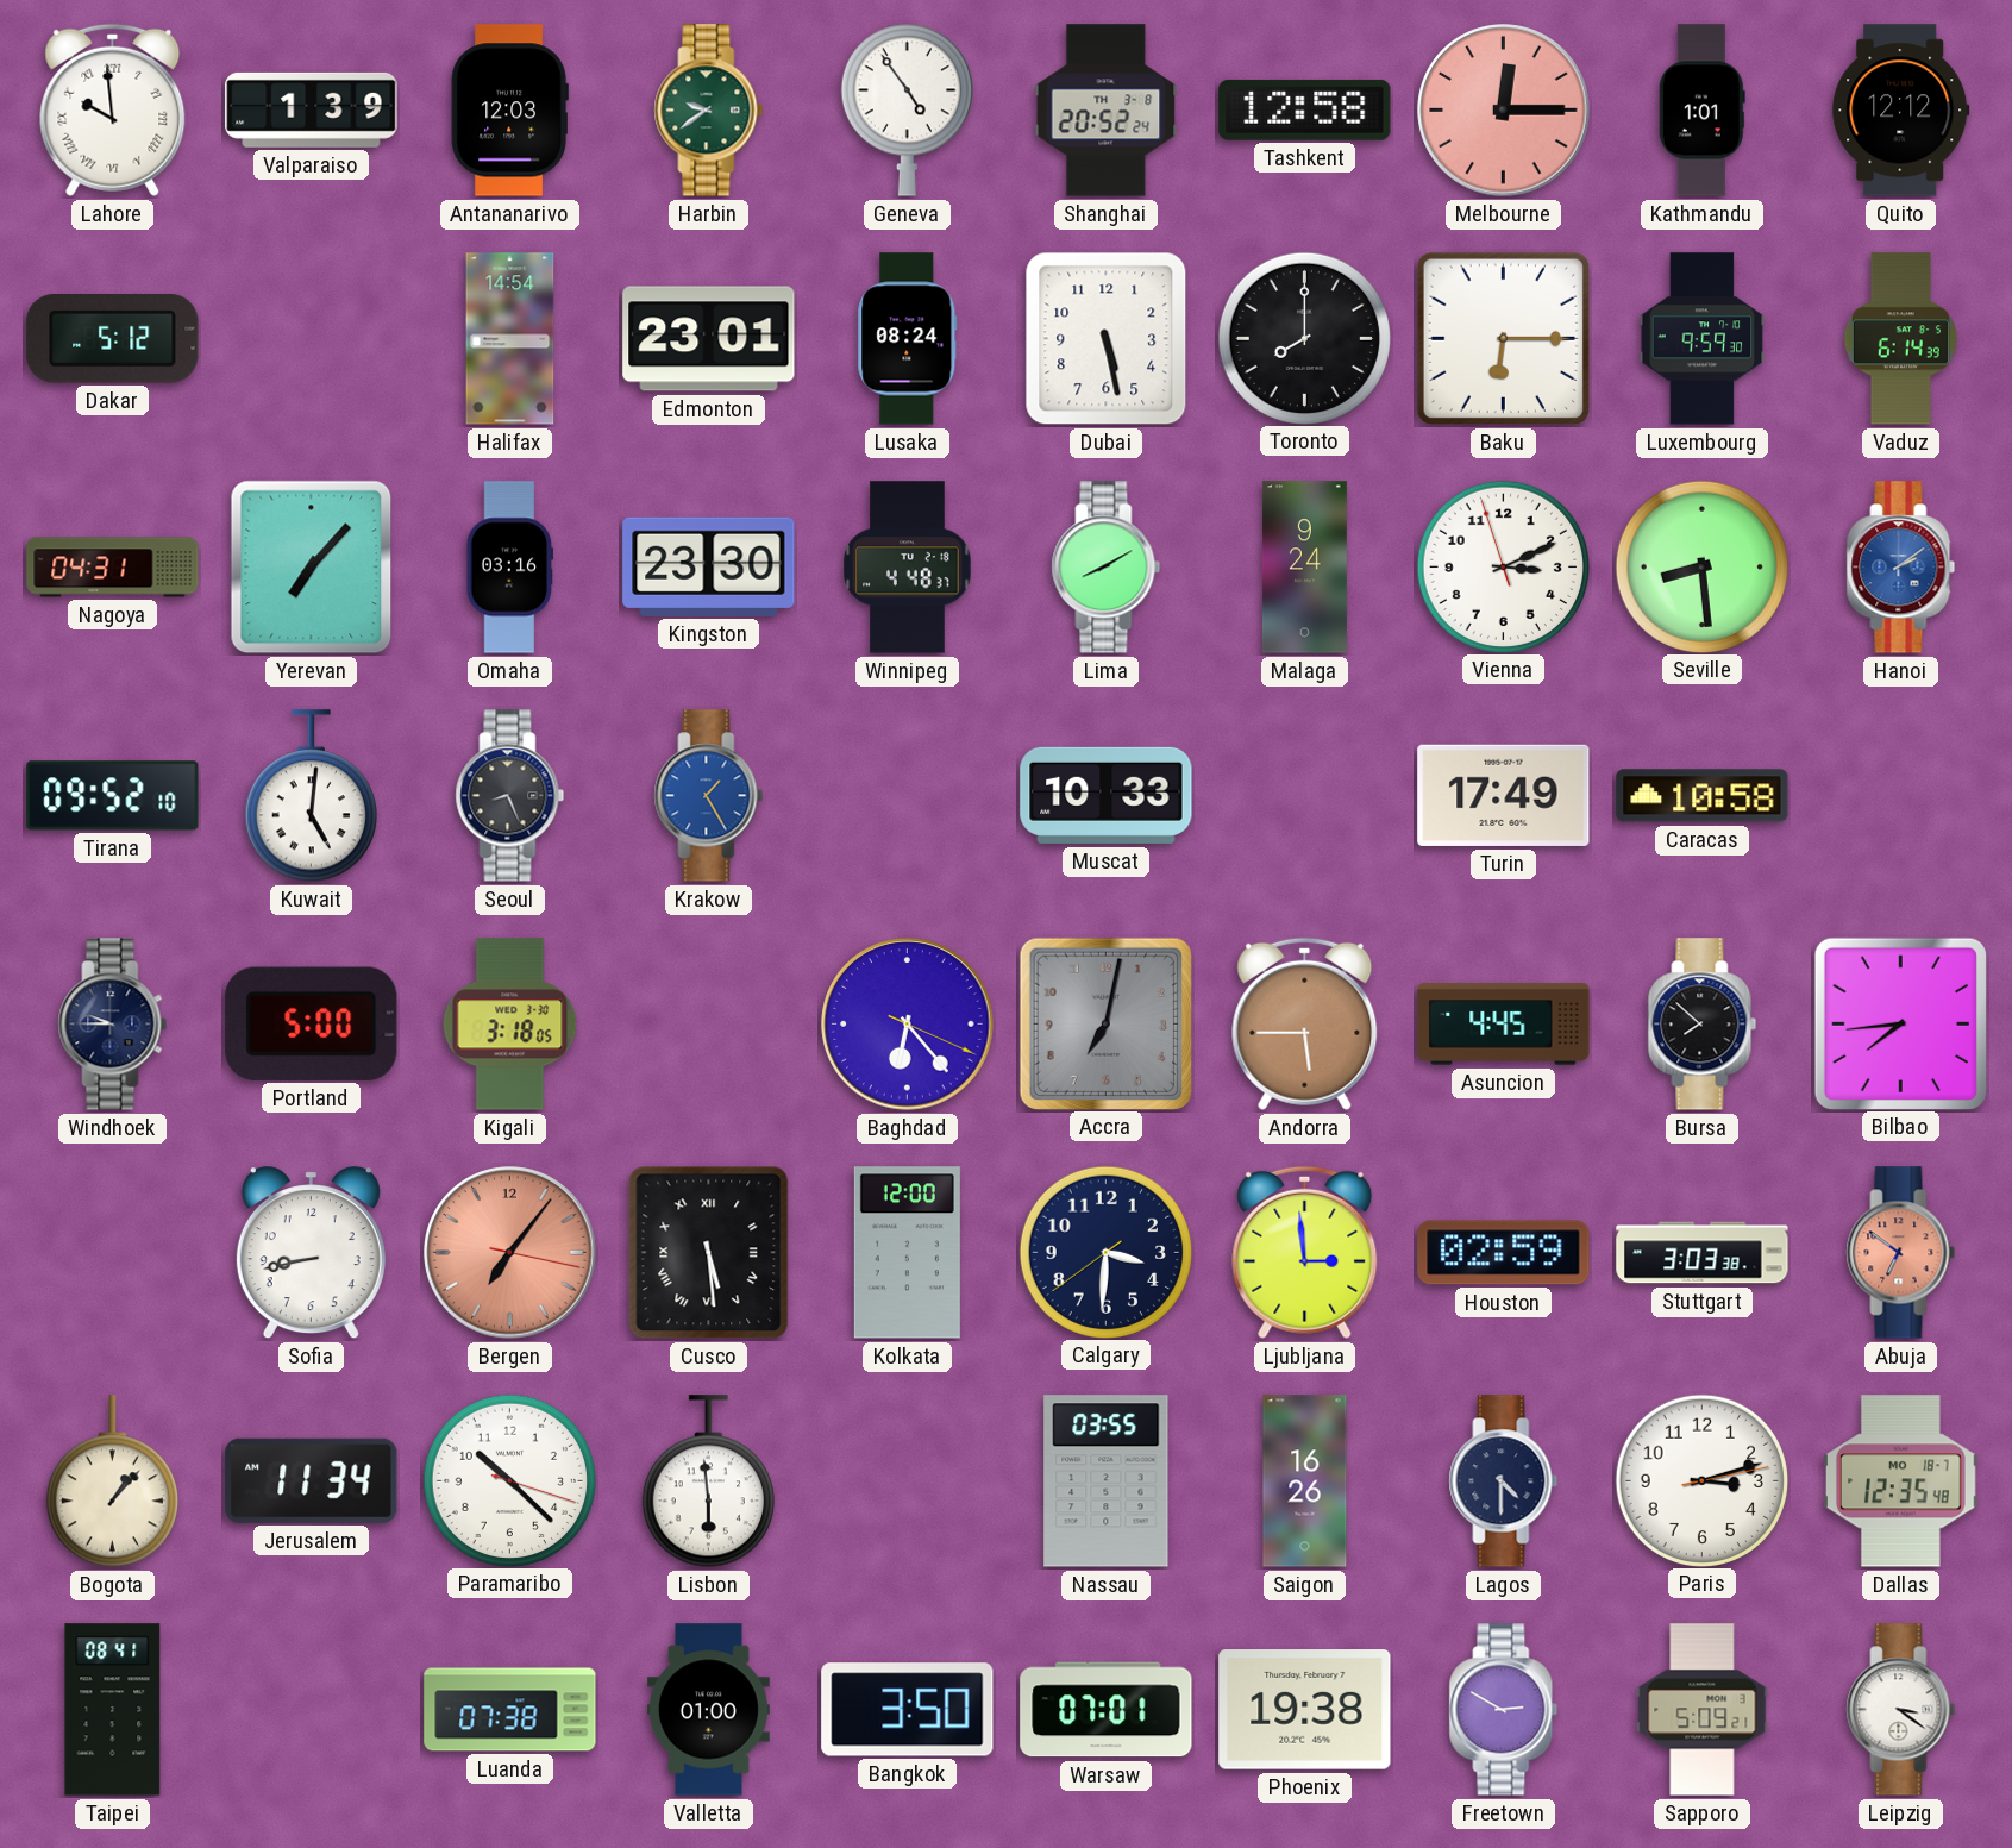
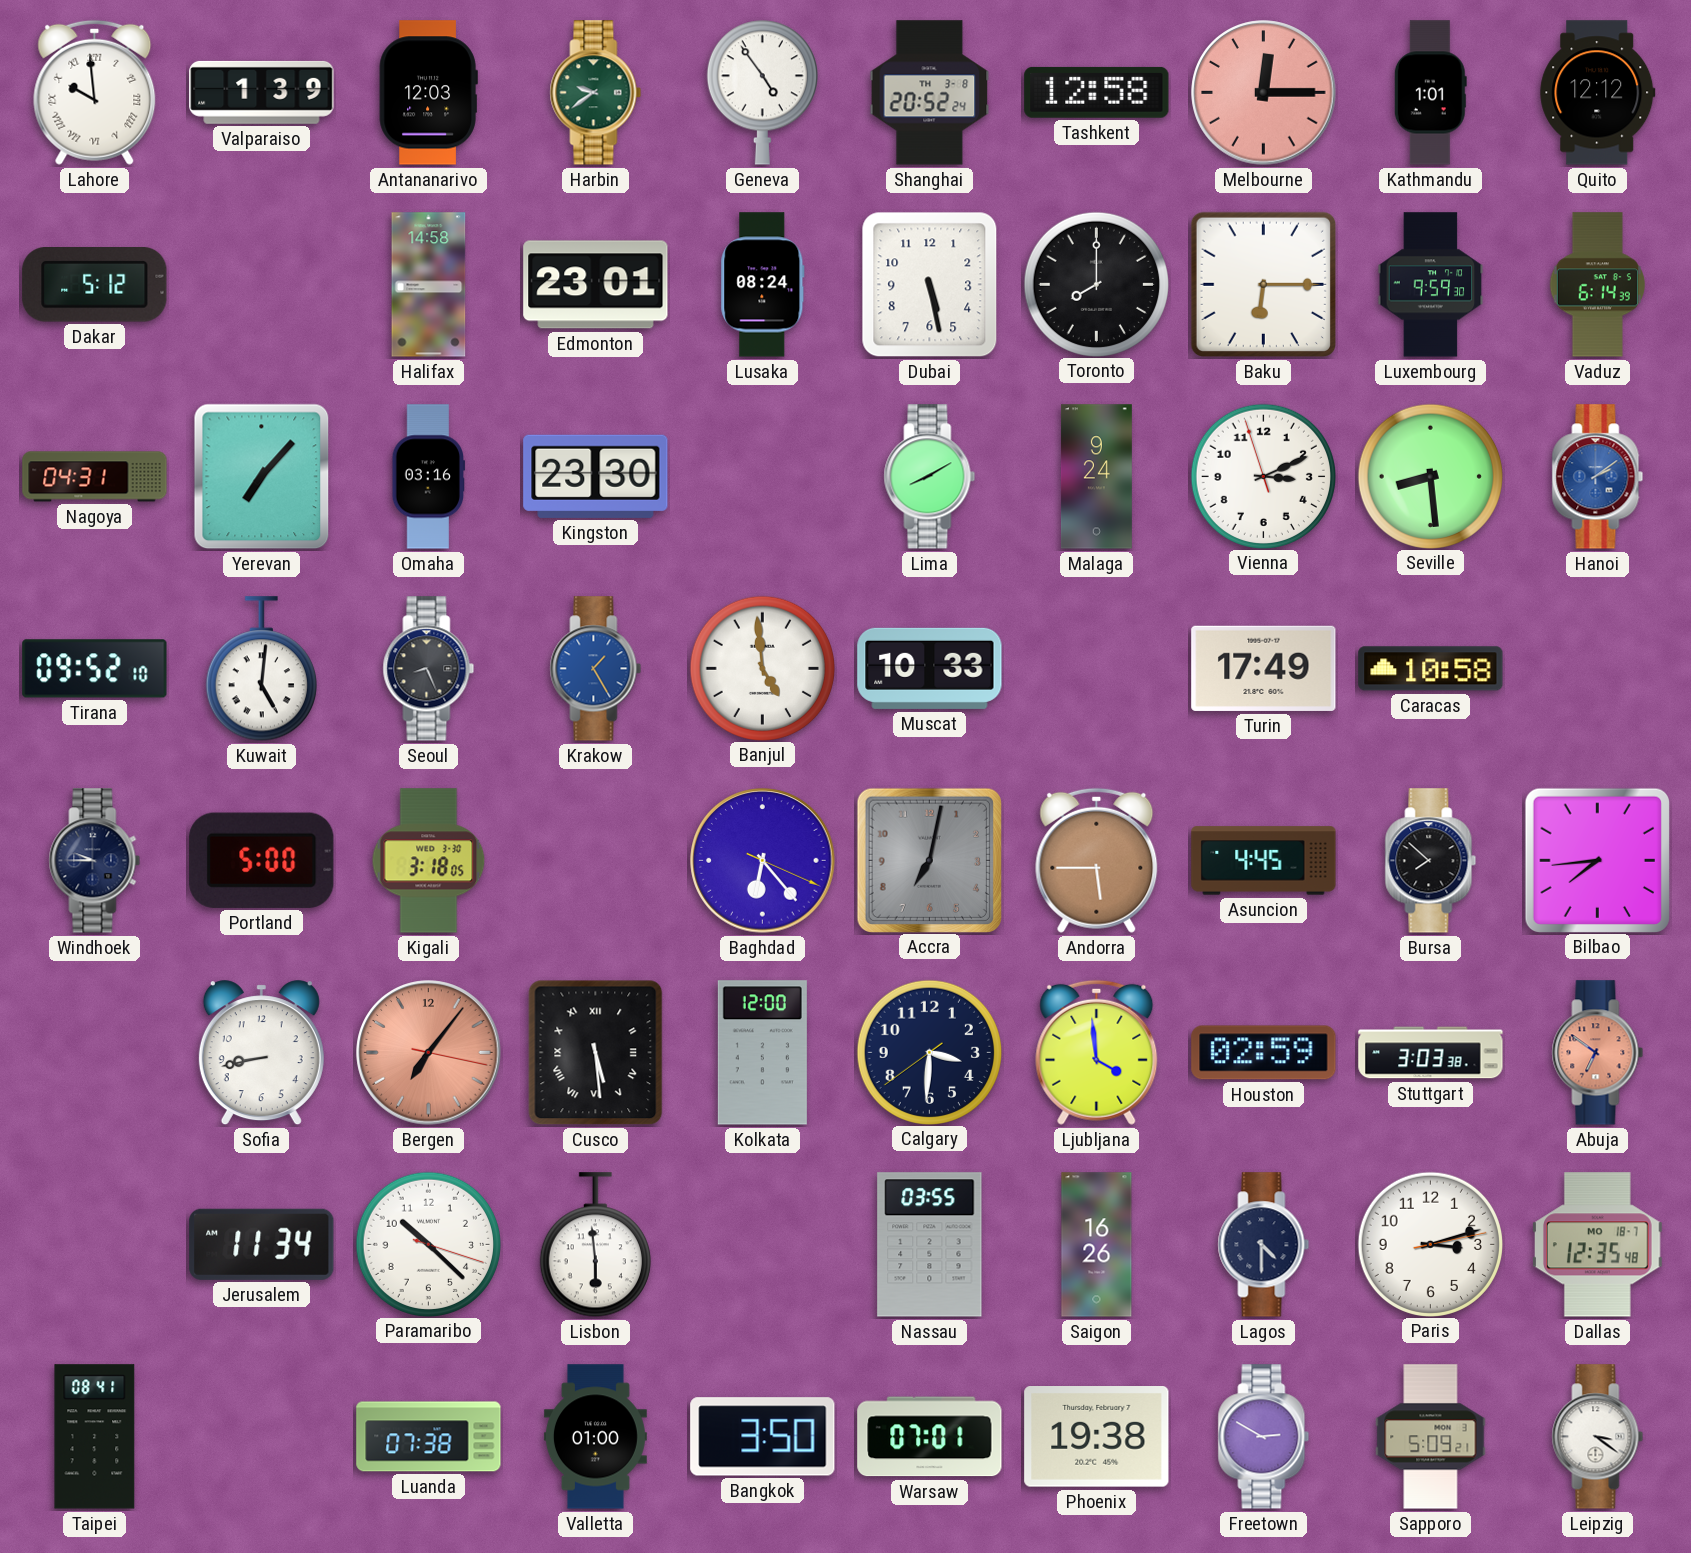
Halifax: 14:54 -> 14:58
Winnipeg: 4:48 -> none
Banjul: none -> 4:59
Ljubljana: 2:59 -> 3:59
Bogota: 1:07 -> none
